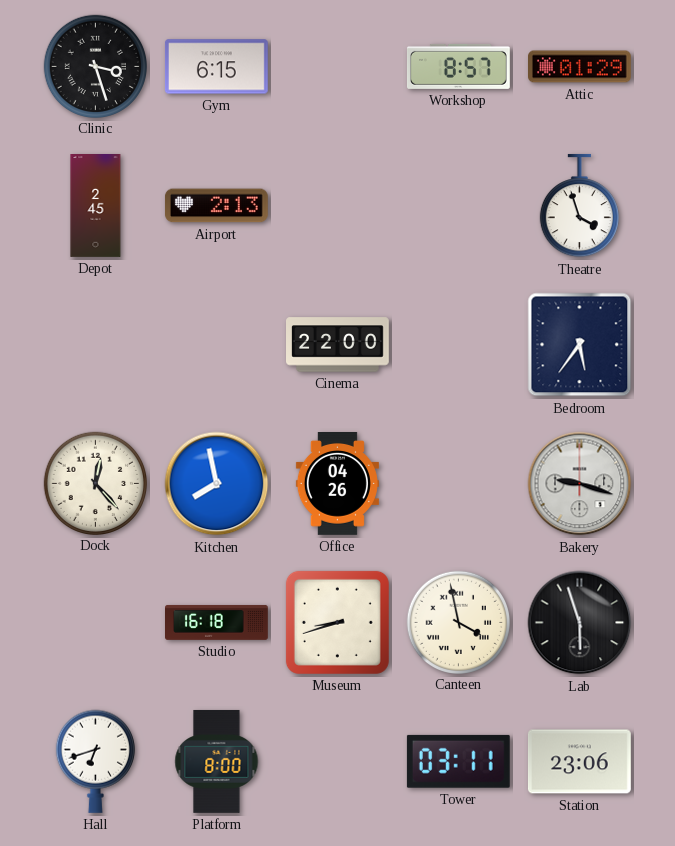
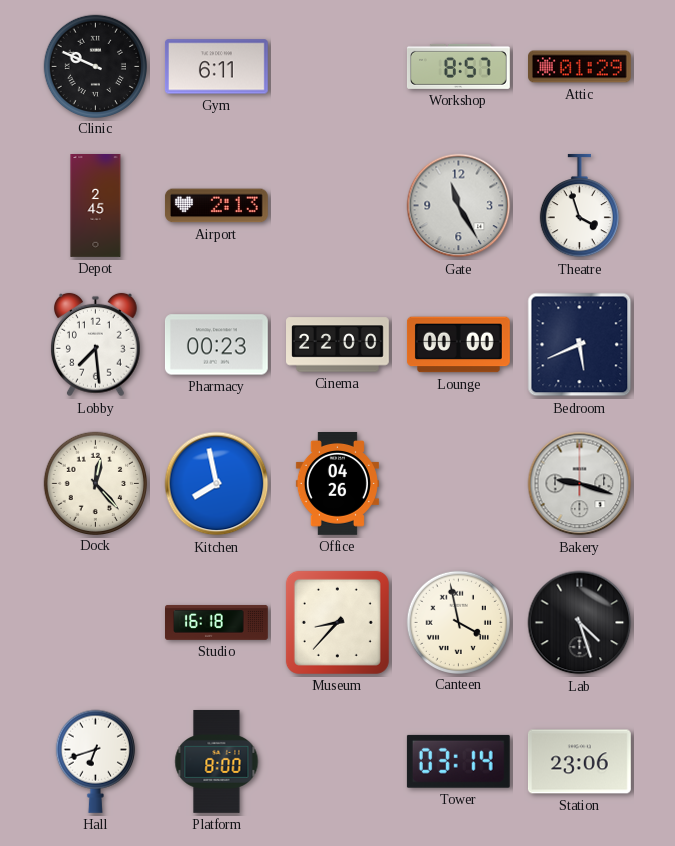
Clinic: 3:27 -> 9:49
Gym: 6:15 -> 6:11
Gate: none -> 11:25
Lobby: none -> 7:29
Pharmacy: none -> 00:23
Lounge: none -> 00:00
Bedroom: 5:36 -> 5:41
Museum: 8:42 -> 8:37
Lab: 5:57 -> 4:27
Tower: 03:11 -> 03:14
